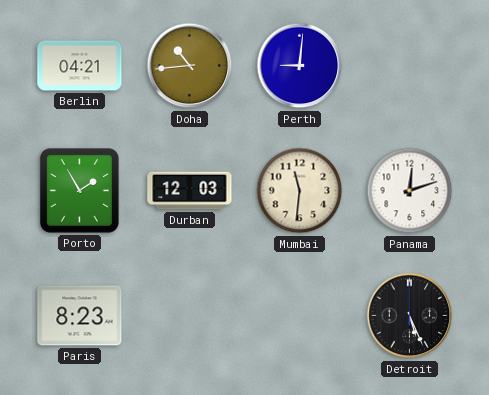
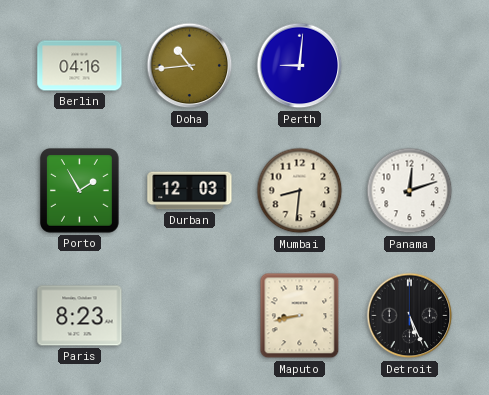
Berlin: 04:21 -> 04:16
Mumbai: 11:31 -> 8:31
Maputo: none -> 8:43
